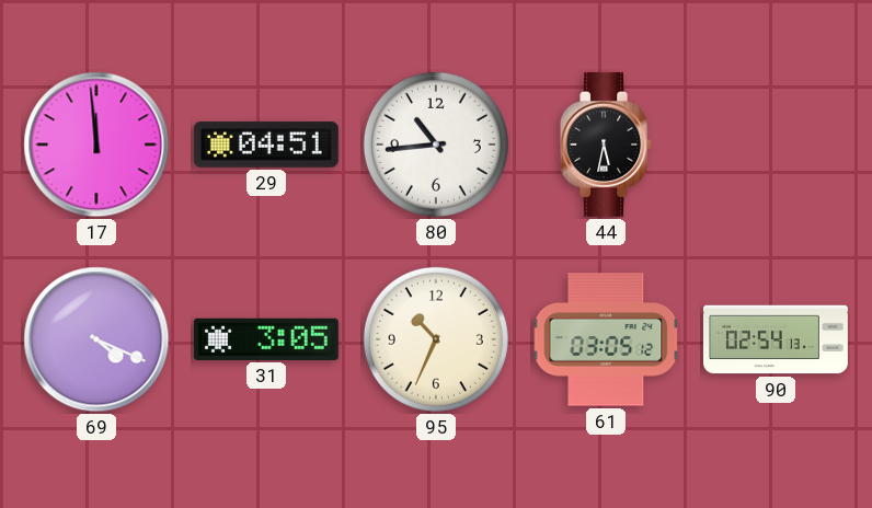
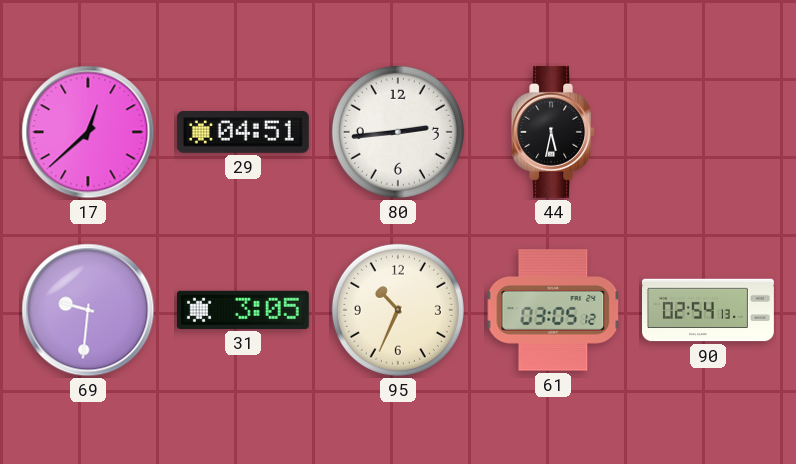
17: 11:59 -> 12:38
80: 10:44 -> 2:44
69: 4:19 -> 9:31
